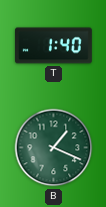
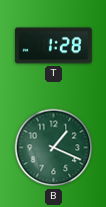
T: 1:40 -> 1:28
